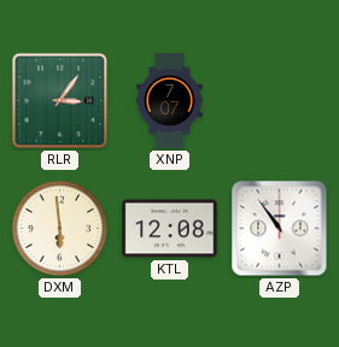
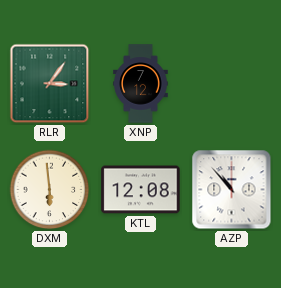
XNP: 7:07 -> 7:12
AZP: 10:54 -> 10:53
